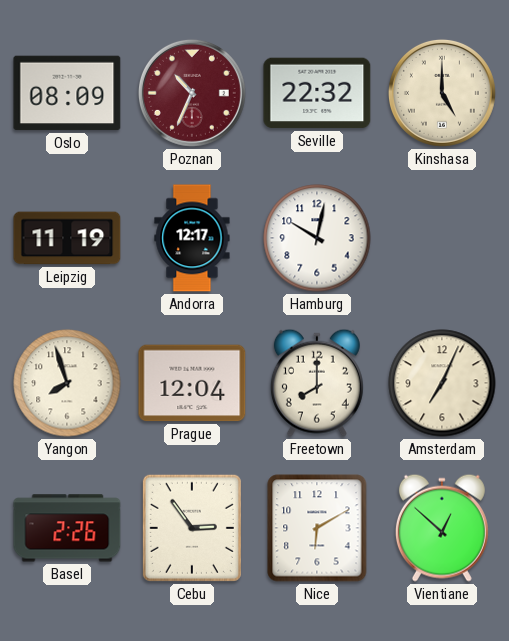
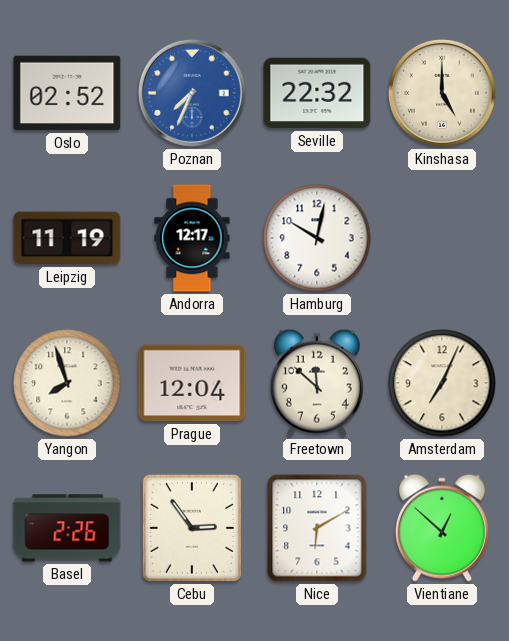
Oslo: 08:09 -> 02:52
Poznan: 10:34 -> 7:34
Poznan dial: burgundy -> blue
Freetown: 8:00 -> 11:52
